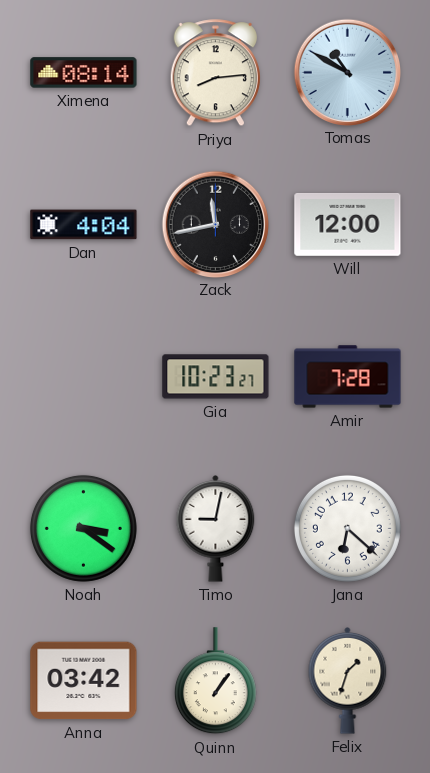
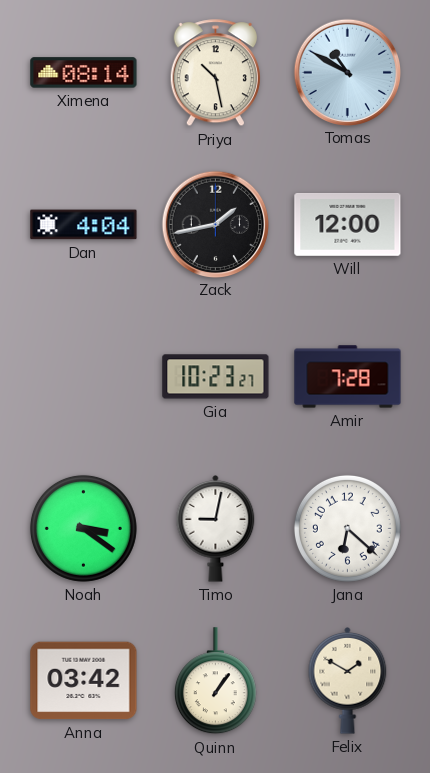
Priya: 8:14 -> 10:28
Zack: 11:43 -> 1:43
Felix: 1:33 -> 1:50
